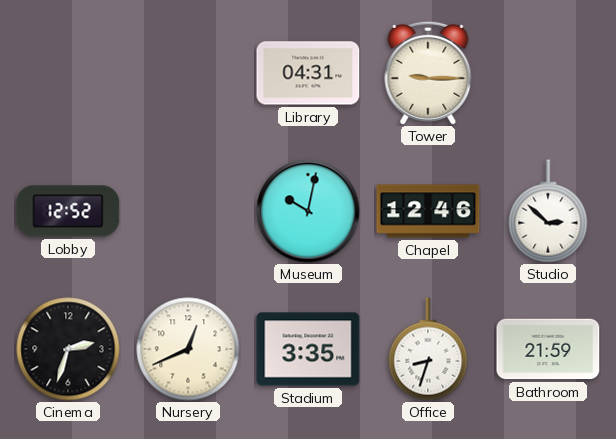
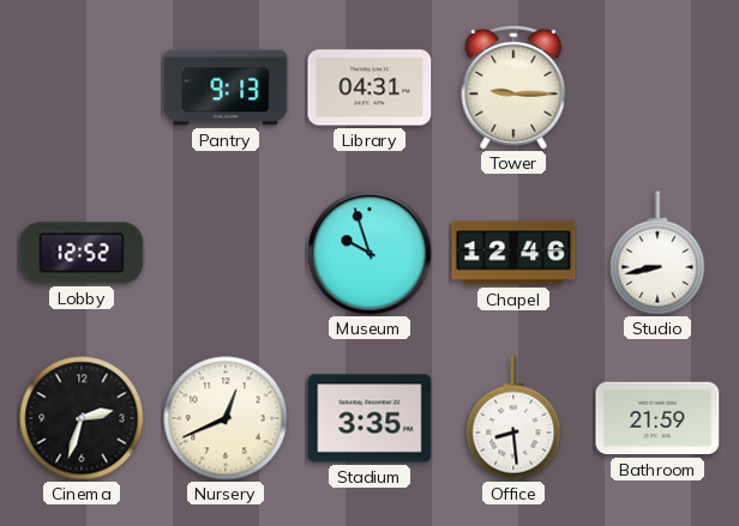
Pantry: none -> 9:13
Museum: 10:02 -> 9:57
Studio: 2:52 -> 8:43
Office: 8:33 -> 8:29
